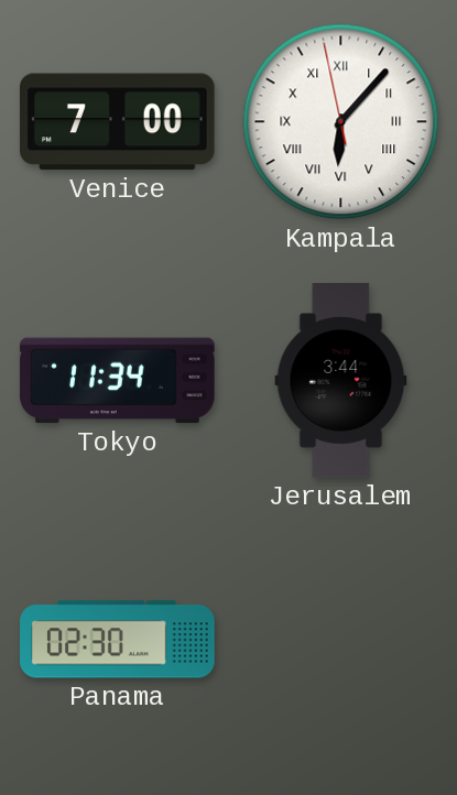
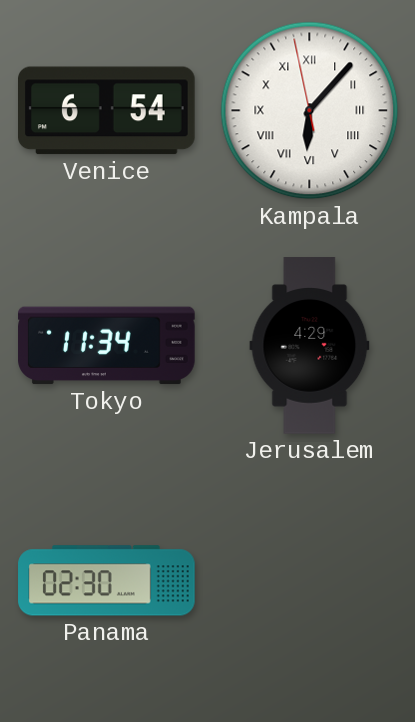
Venice: 7:00 -> 6:54
Jerusalem: 3:44 -> 4:29
